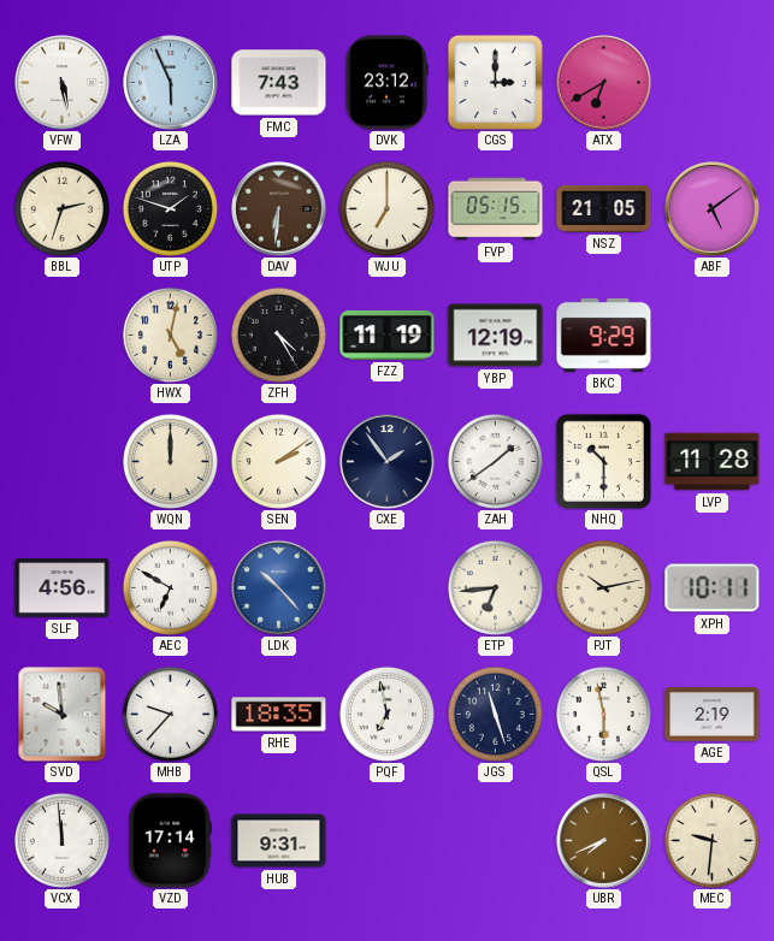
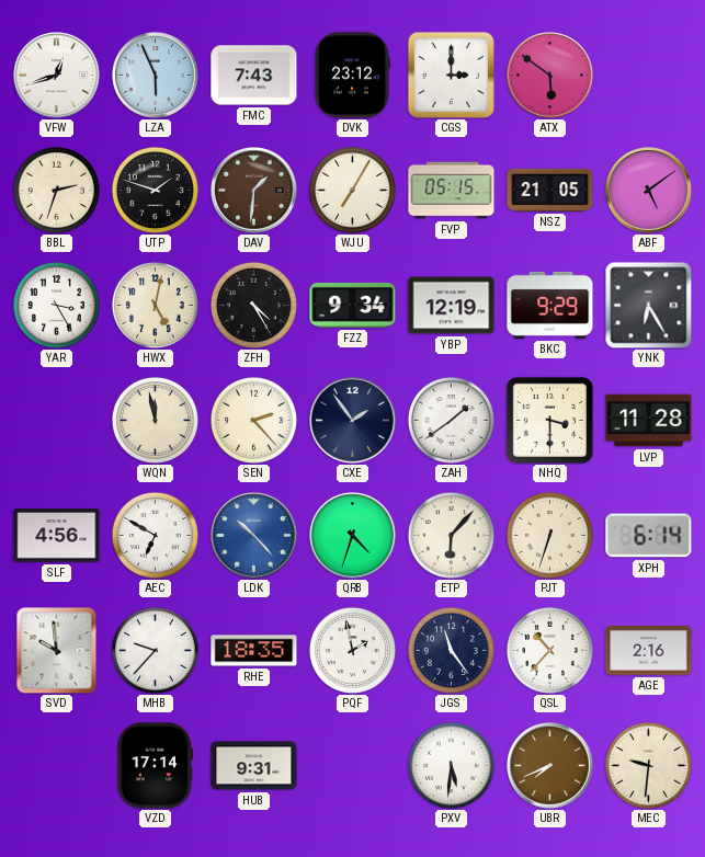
VFW: 5:28 -> 12:42
ATX: 6:40 -> 5:51
DAV: 6:31 -> 1:31
WJU: 7:00 -> 7:05
YAR: none -> 3:25
FZZ: 11:19 -> 9:34
YNK: none -> 6:25
WQN: 12:00 -> 11:58
SEN: 2:09 -> 2:23
NHQ: 10:30 -> 3:30
QRB: none -> 4:33
ETP: 6:44 -> 6:07
PJT: 10:13 -> 6:33
XPH: 10:11 -> 6:14
PQF: 6:58 -> 1:58
JGS: 11:27 -> 11:24
QSL: 5:58 -> 10:37
AGE: 2:19 -> 2:16
VCX: 11:59 -> none
PXV: none -> 5:31
